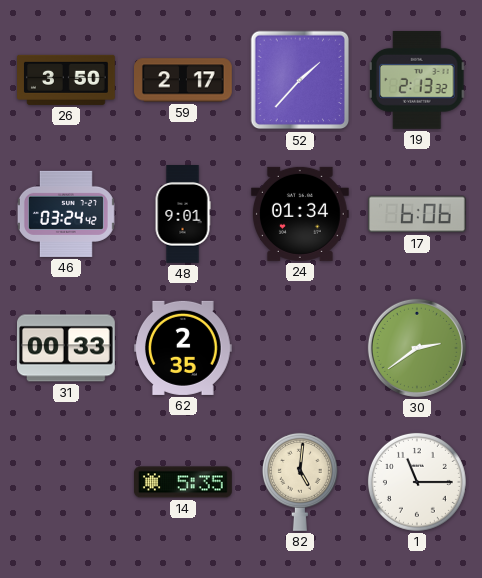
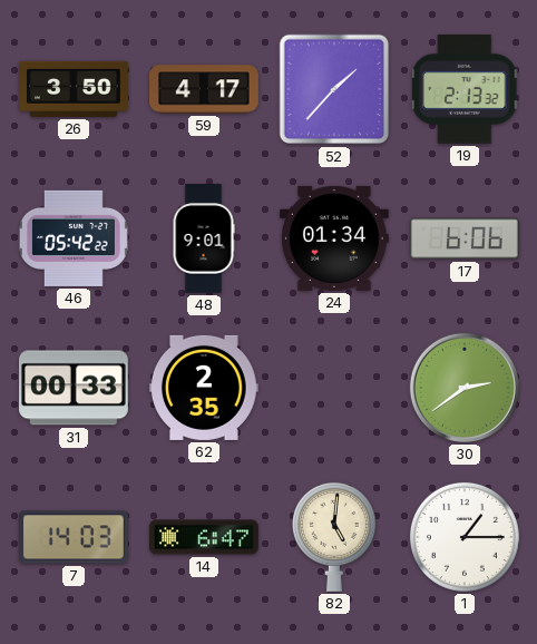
59: 2:17 -> 4:17
46: 03:24 -> 05:42
7: none -> 14:03
14: 5:35 -> 6:47
1: 11:15 -> 1:15
